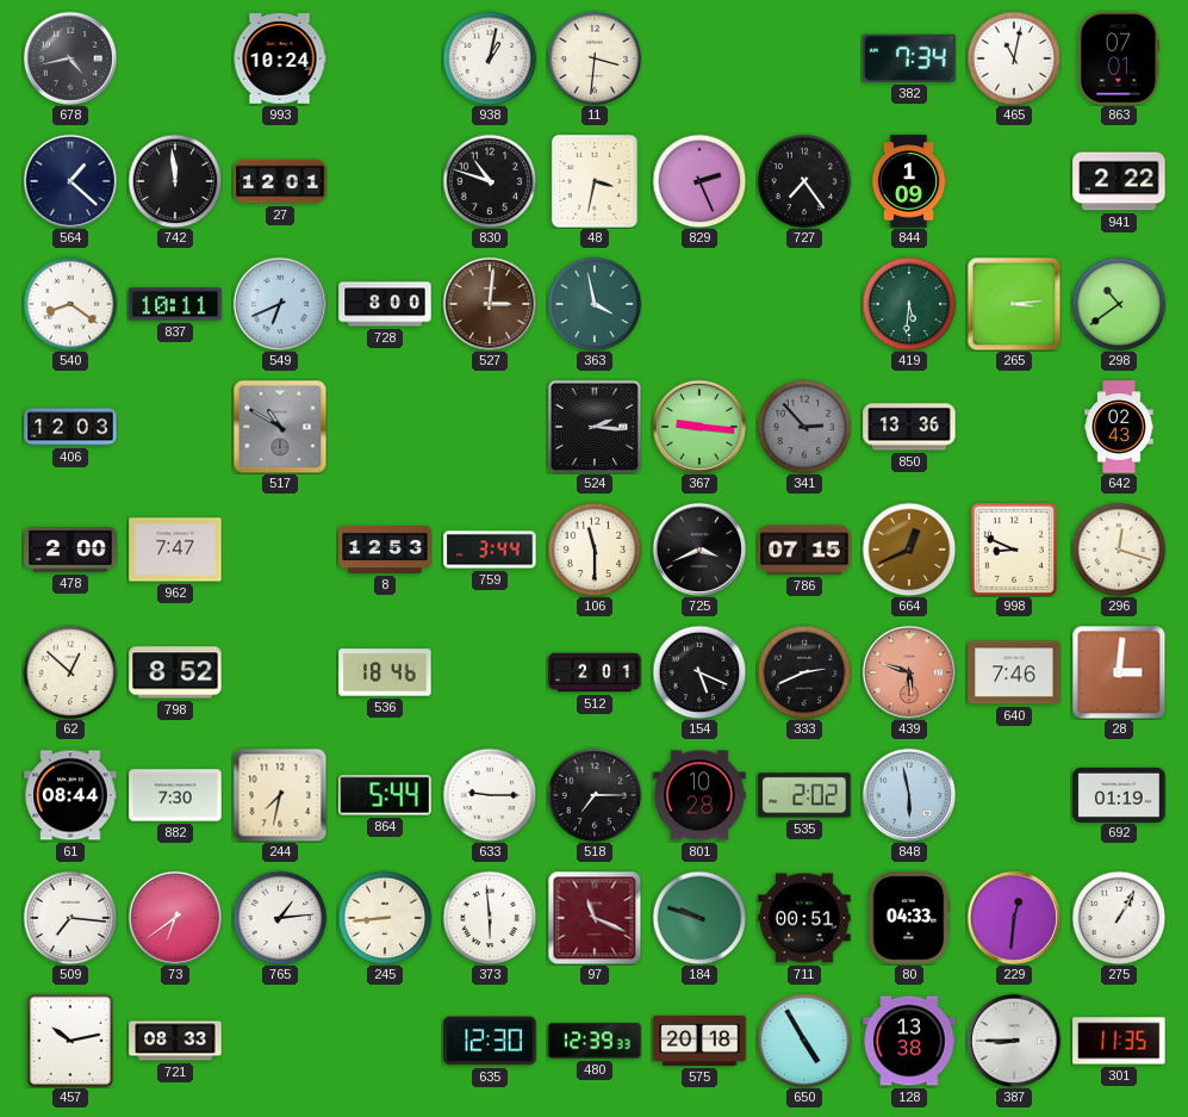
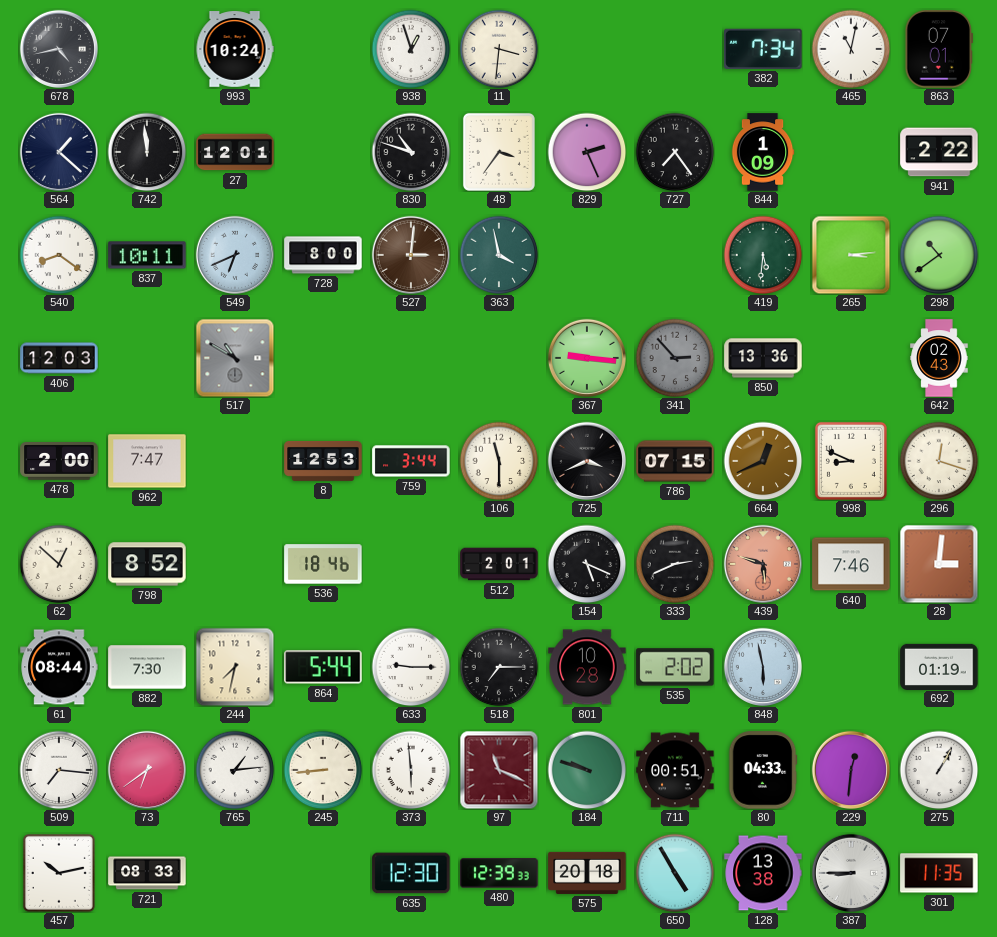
938: 1:02 -> 12:57
48: 3:32 -> 3:36
524: 2:16 -> none
